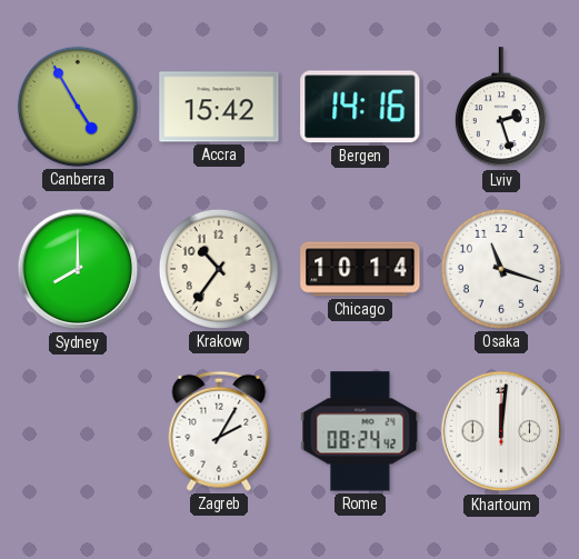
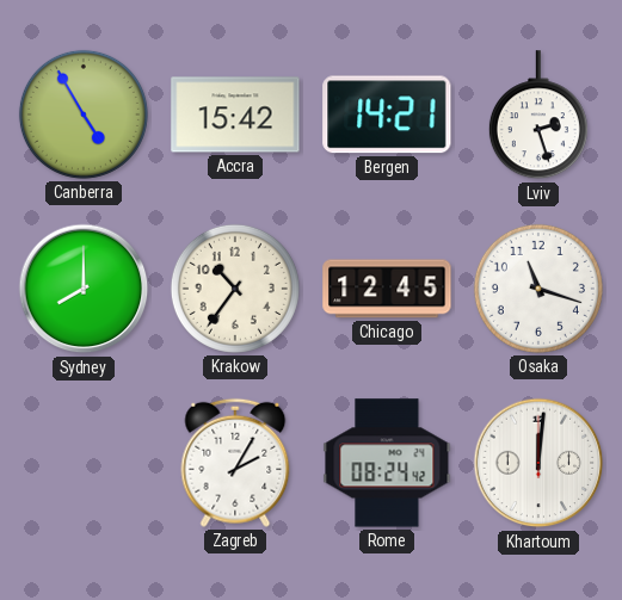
Bergen: 14:16 -> 14:21
Chicago: 10:14 -> 12:45
